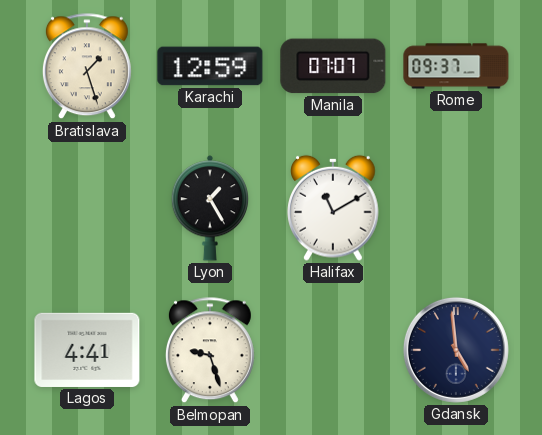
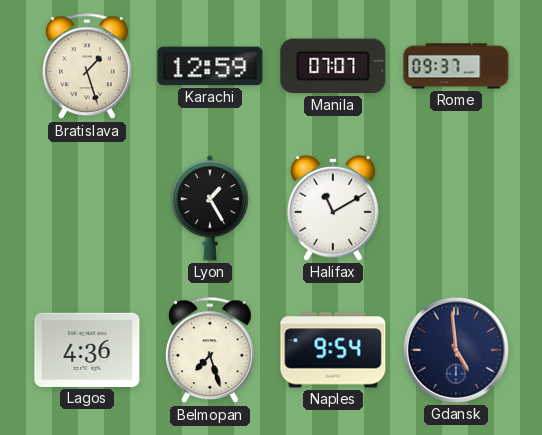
Lagos: 4:41 -> 4:36
Belmopan: 9:27 -> 7:27
Naples: none -> 9:54
